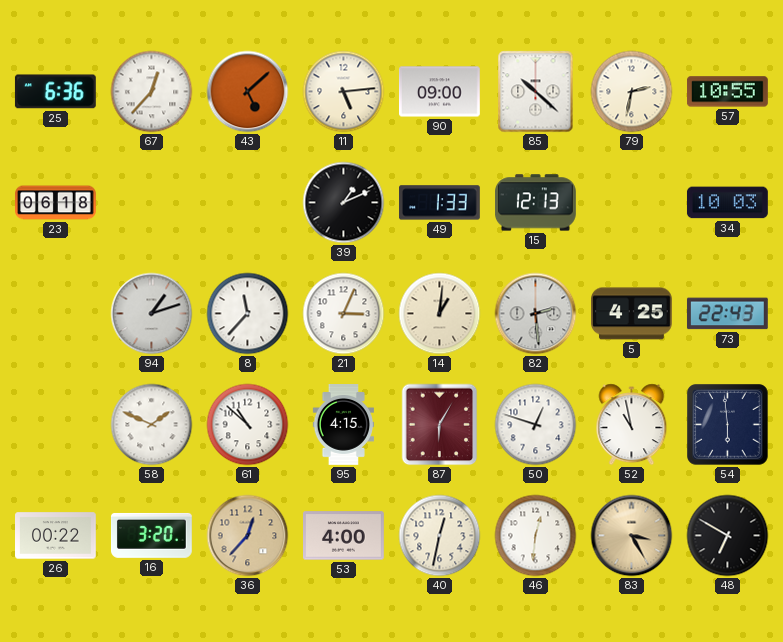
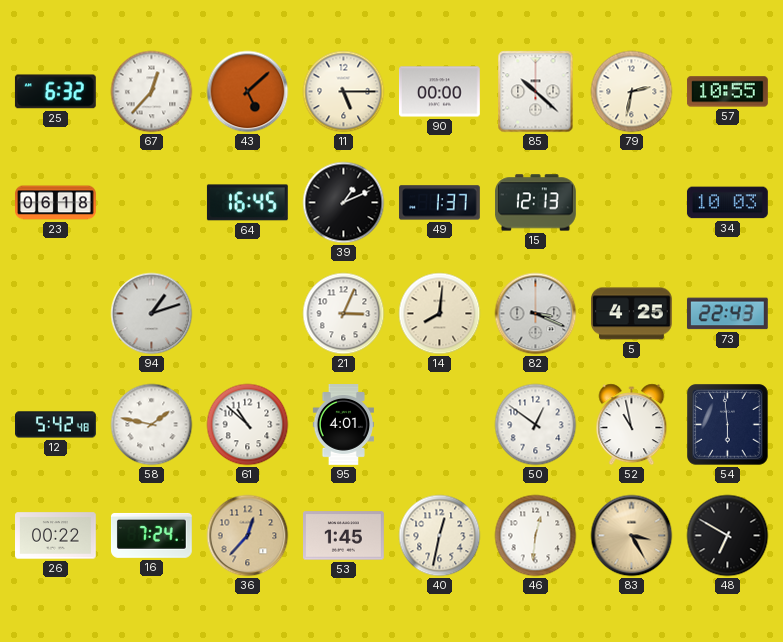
25: 6:36 -> 6:32
11: 5:14 -> 5:15
90: 09:00 -> 00:00
64: none -> 16:45
49: 1:33 -> 1:37
8: 11:37 -> none
14: 1:01 -> 8:01
82: 2:29 -> 3:19
12: none -> 5:42
58: 1:49 -> 1:47
95: 4:15 -> 4:01
87: 6:05 -> none
50: 12:48 -> 12:51
16: 3:20 -> 7:24
53: 4:00 -> 1:45
